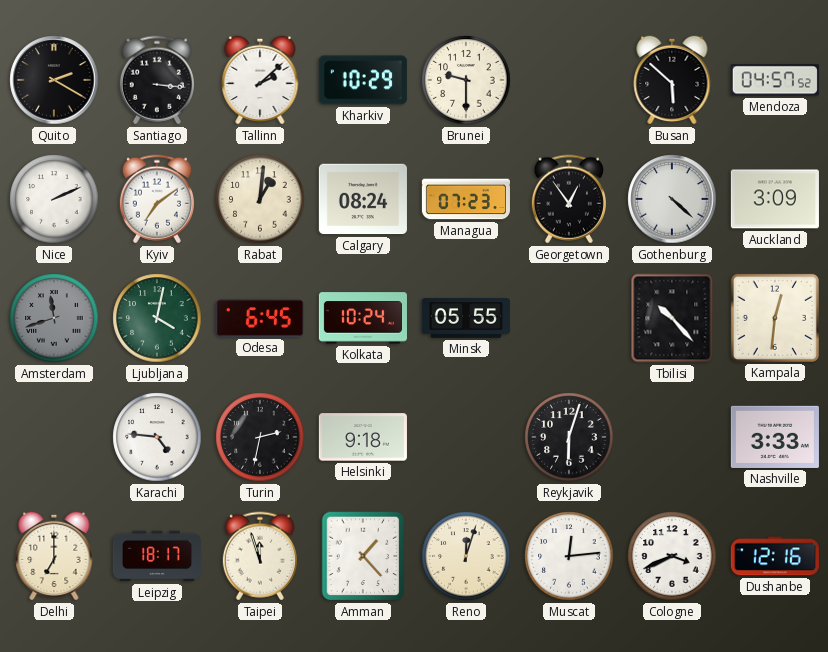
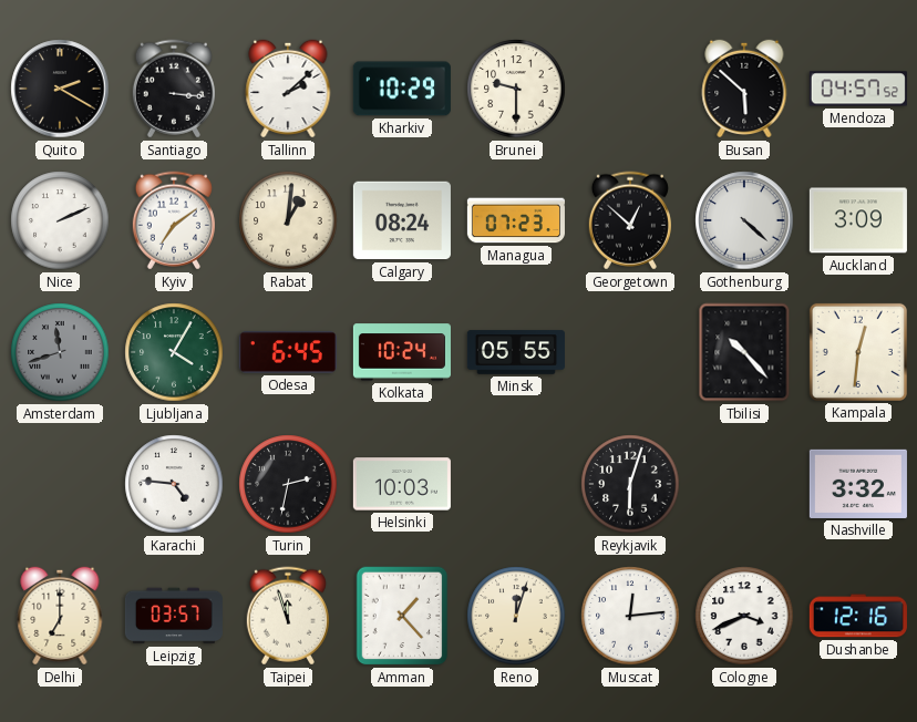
Georgetown: 12:54 -> 12:52
Ljubljana: 4:02 -> 4:05
Helsinki: 9:18 -> 10:03
Nashville: 3:33 -> 3:32
Leipzig: 18:17 -> 03:57
